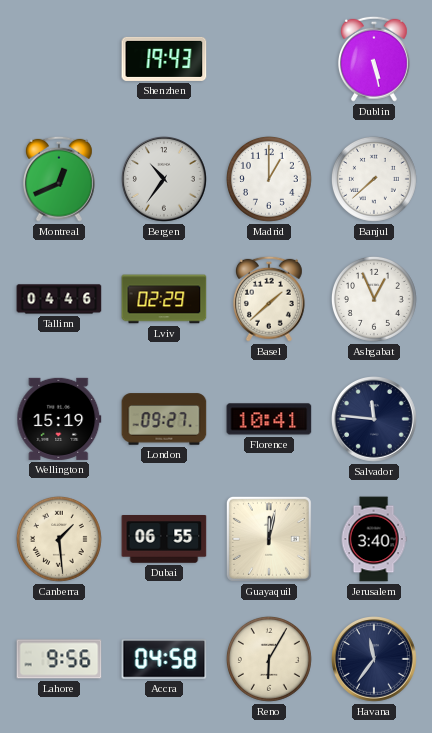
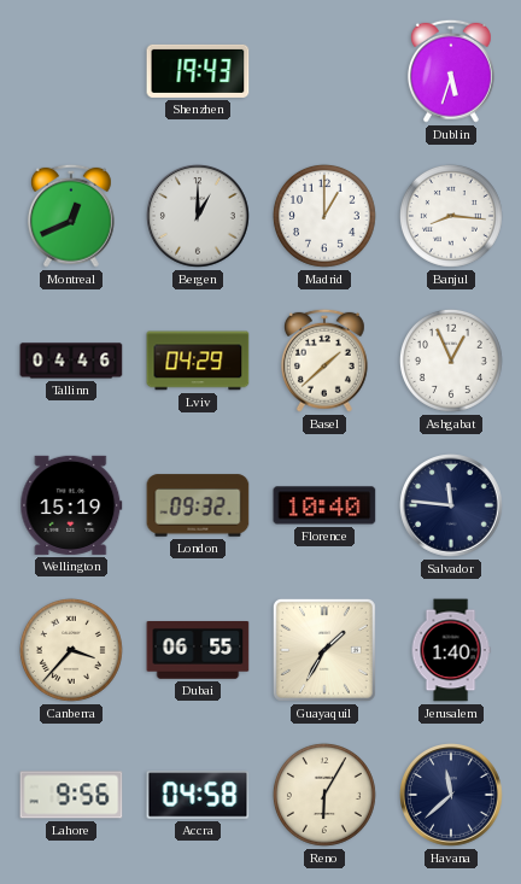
Dublin: 5:28 -> 5:33
Bergen: 10:36 -> 1:00
Banjul: 7:38 -> 8:16
Lviv: 02:29 -> 04:29
London: 09:27 -> 09:32
Florence: 10:41 -> 10:40
Canberra: 1:29 -> 3:37
Guayaquil: 12:02 -> 1:35
Jerusalem: 3:40 -> 1:40
Havana: 11:36 -> 11:38
